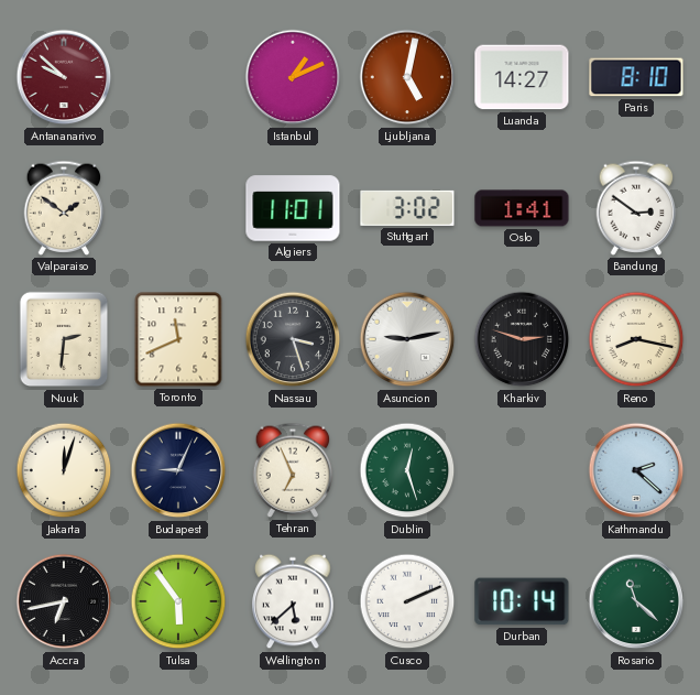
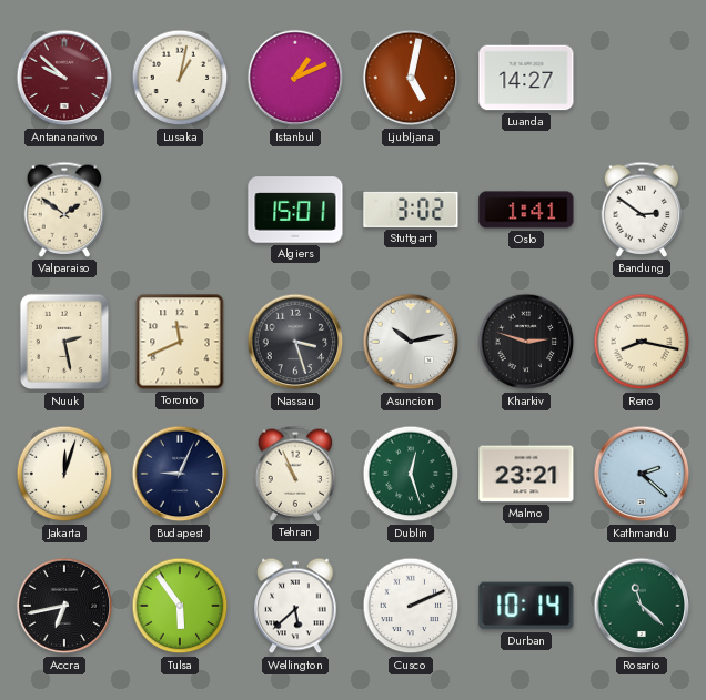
Lusaka: none -> 1:02
Paris: 8:10 -> none
Algiers: 11:01 -> 15:01
Nuuk: 2:31 -> 2:28
Asuncion: 9:13 -> 10:13
Tehran: 6:56 -> 10:56
Malmo: none -> 23:21
